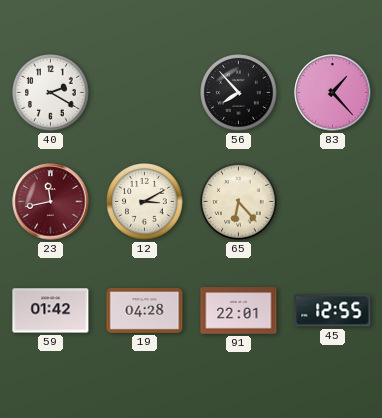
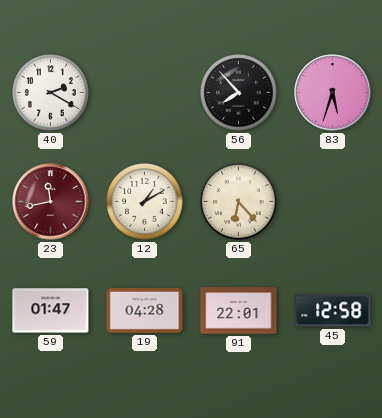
83: 1:23 -> 5:33
12: 3:10 -> 1:10
59: 01:42 -> 01:47
45: 12:55 -> 12:58
